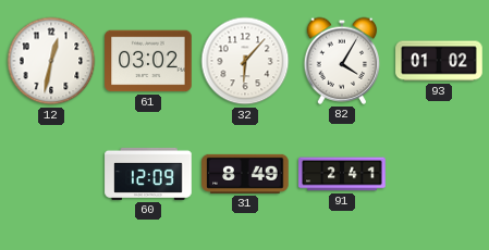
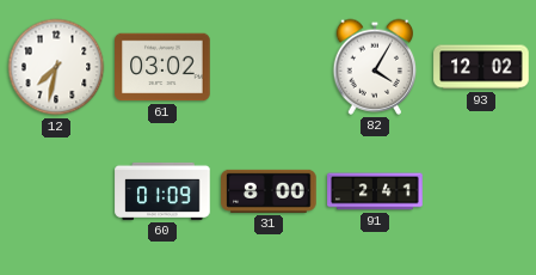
12: 12:32 -> 7:32
32: 6:07 -> none
93: 01:02 -> 12:02
60: 12:09 -> 01:09
31: 8:49 -> 8:00
